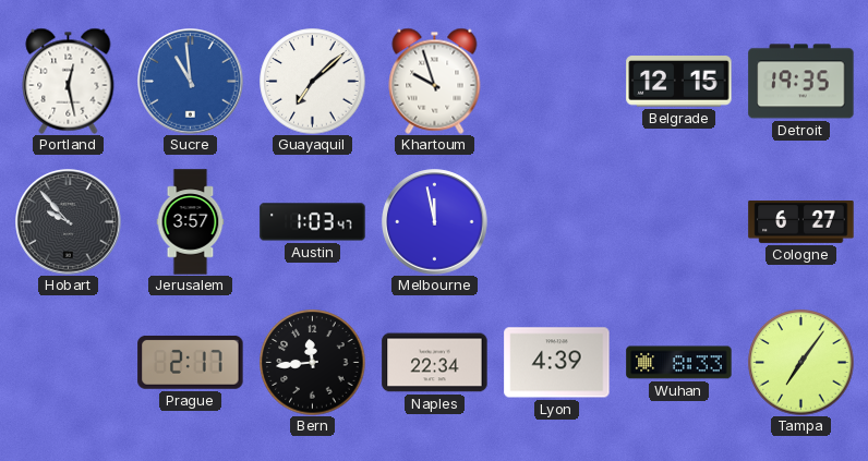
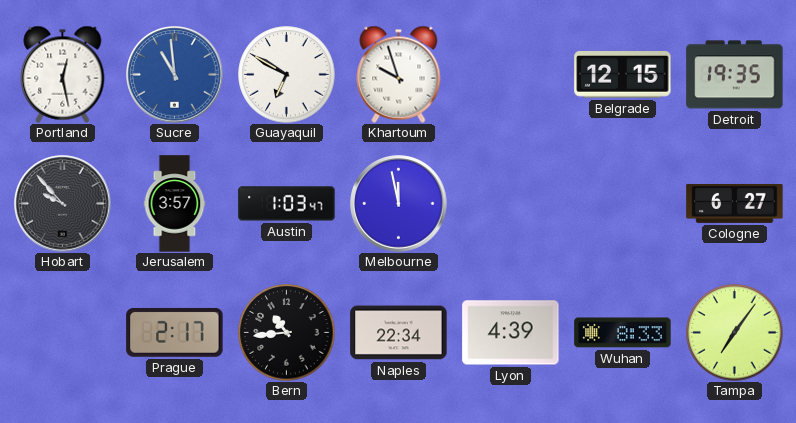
Guayaquil: 7:08 -> 6:50
Bern: 11:44 -> 10:44
